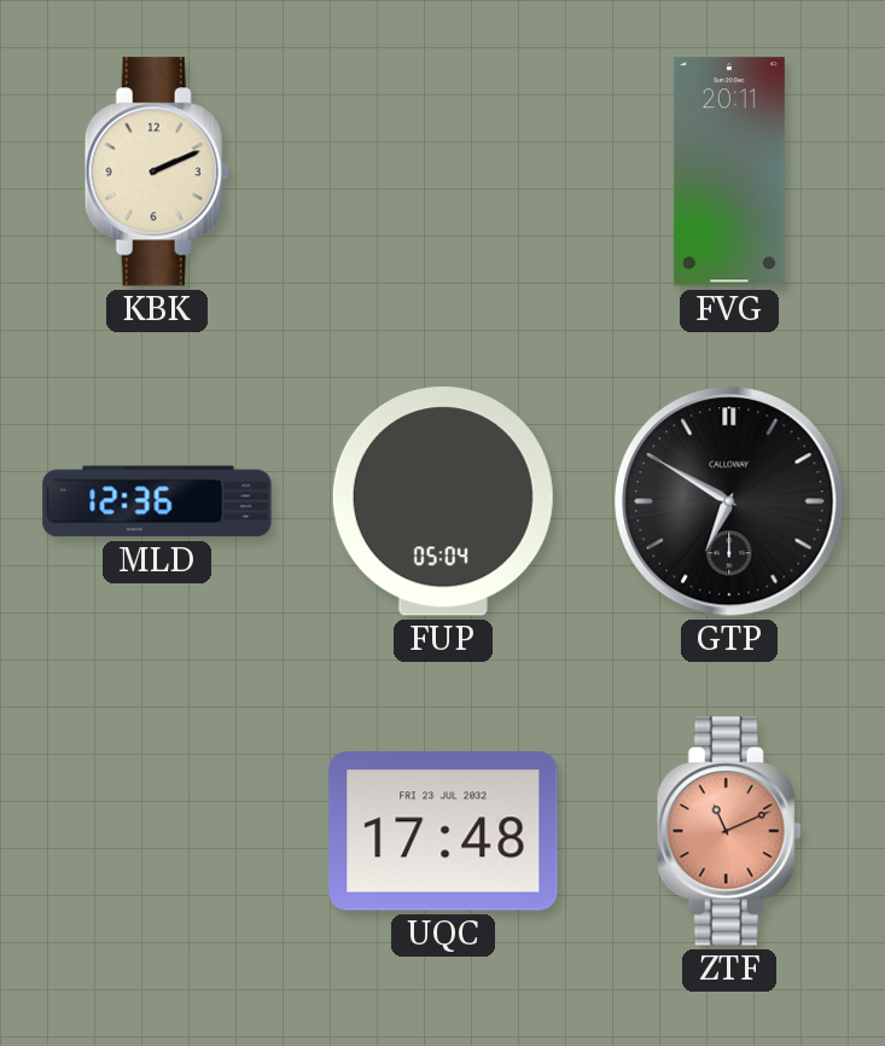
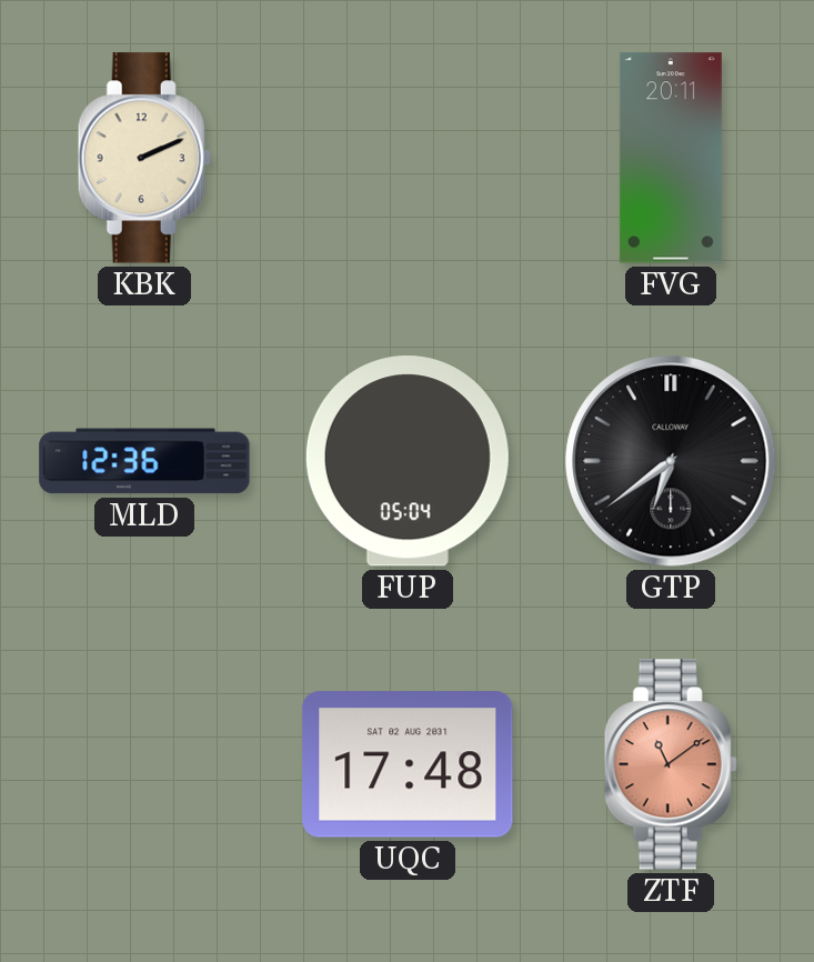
GTP: 6:50 -> 6:39
UQC date: FRI 23 JUL 2032 -> SAT 02 AUG 2031
ZTF: 11:11 -> 11:09
